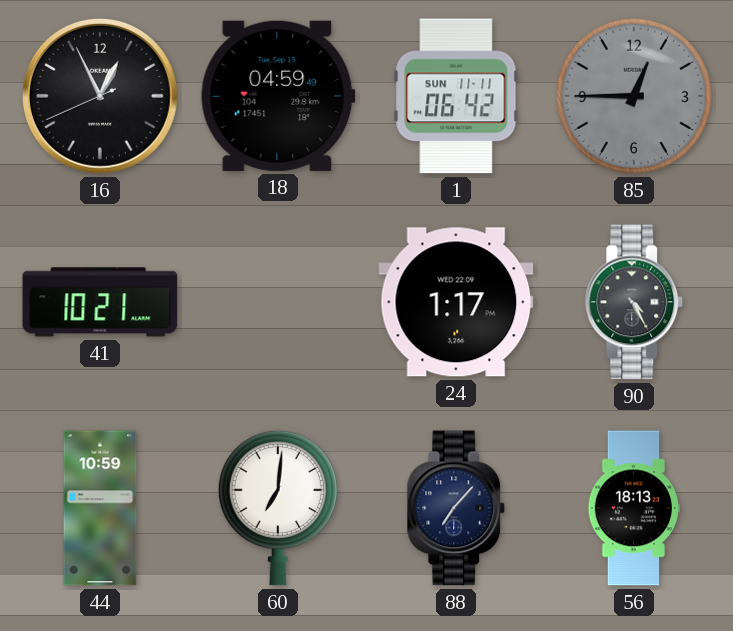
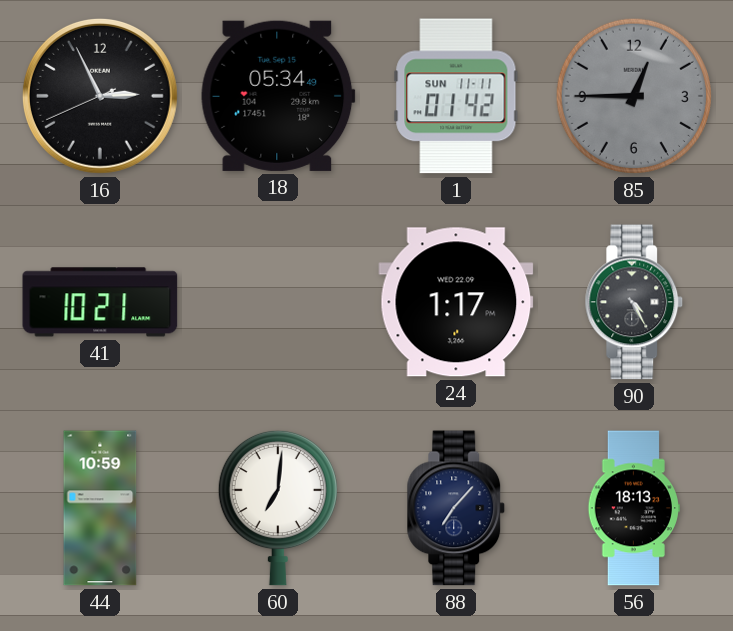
16: 12:55 -> 2:55
18: 04:59 -> 05:34
1: 06:42 -> 01:42
